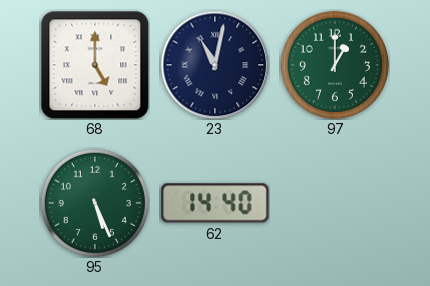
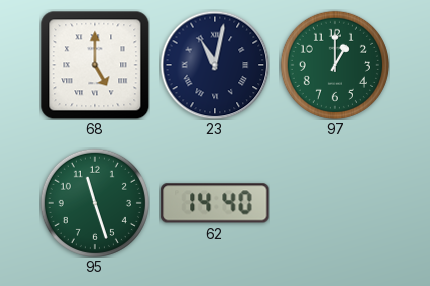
95: 5:26 -> 11:27
